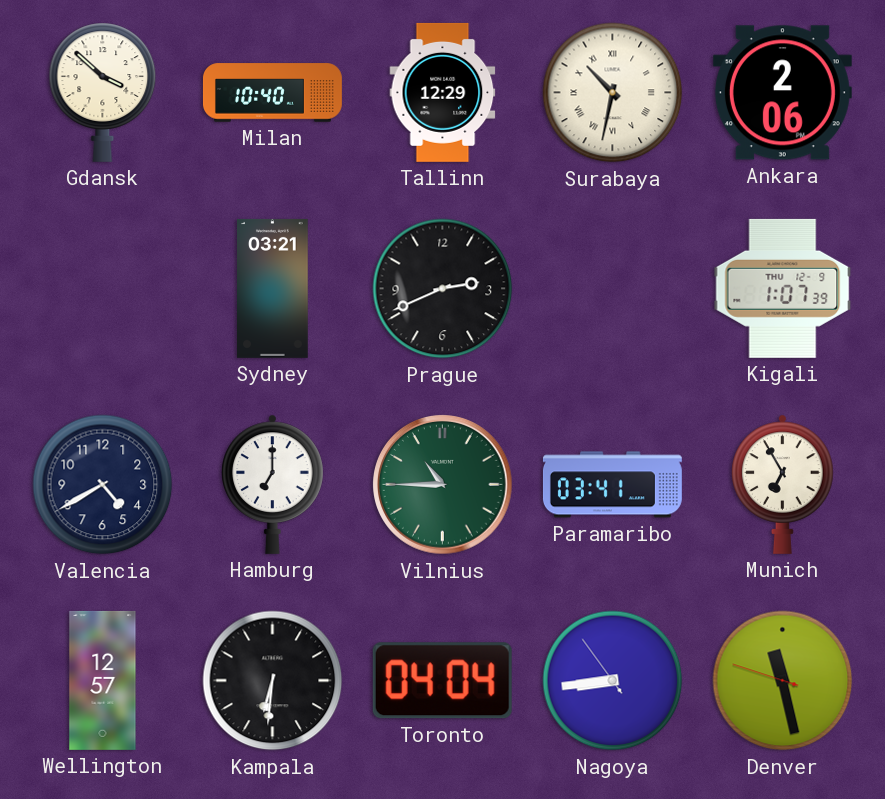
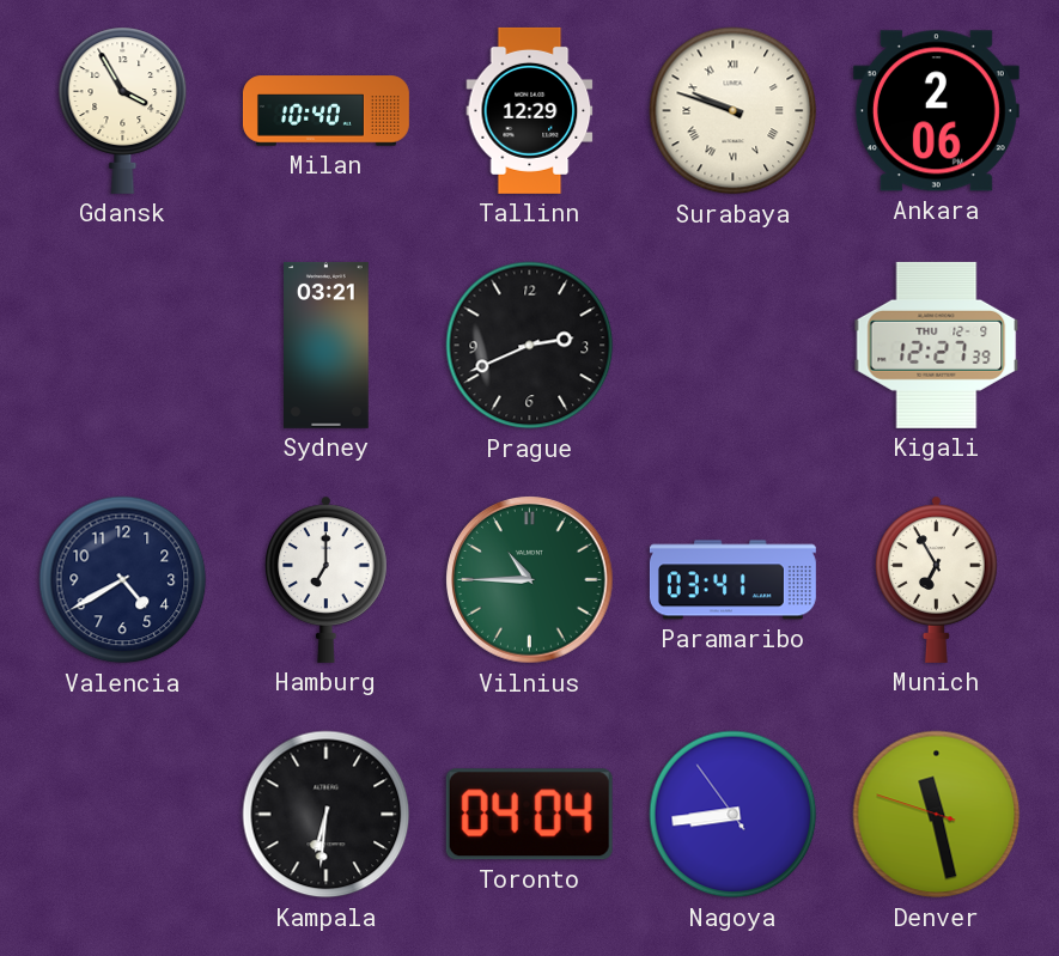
Gdansk: 3:52 -> 3:55
Surabaya: 10:32 -> 9:48
Kigali: 1:07 -> 12:27
Wellington: 12:57 -> none
